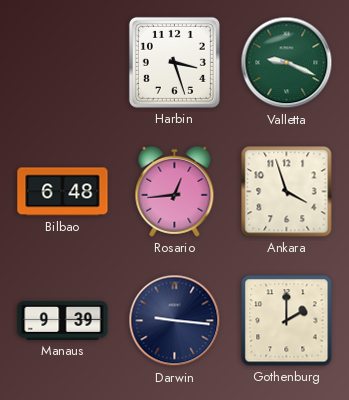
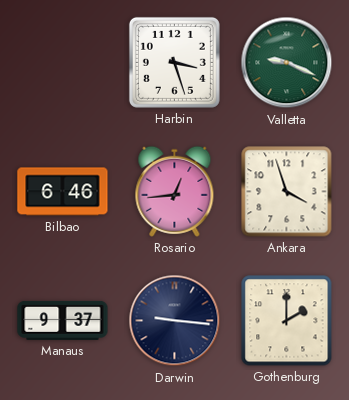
Bilbao: 6:48 -> 6:46
Manaus: 9:39 -> 9:37
